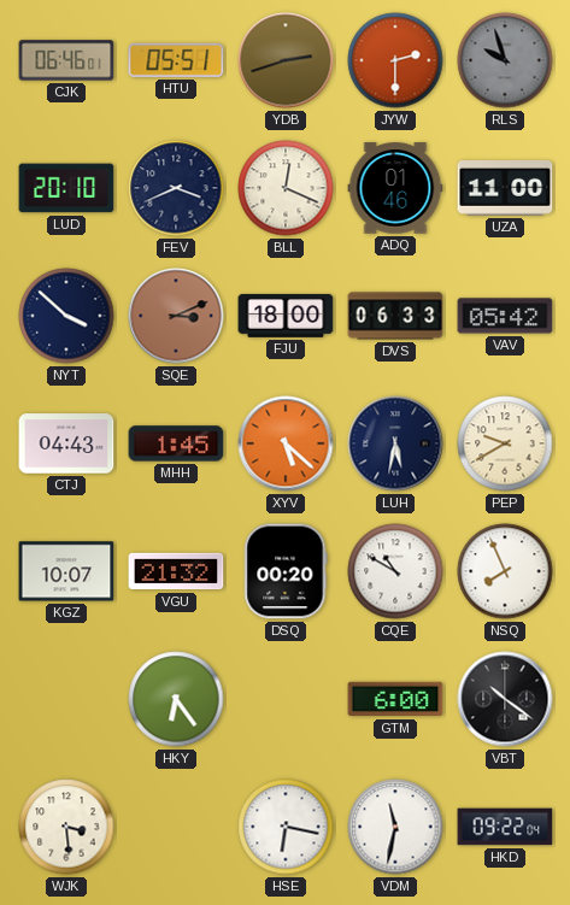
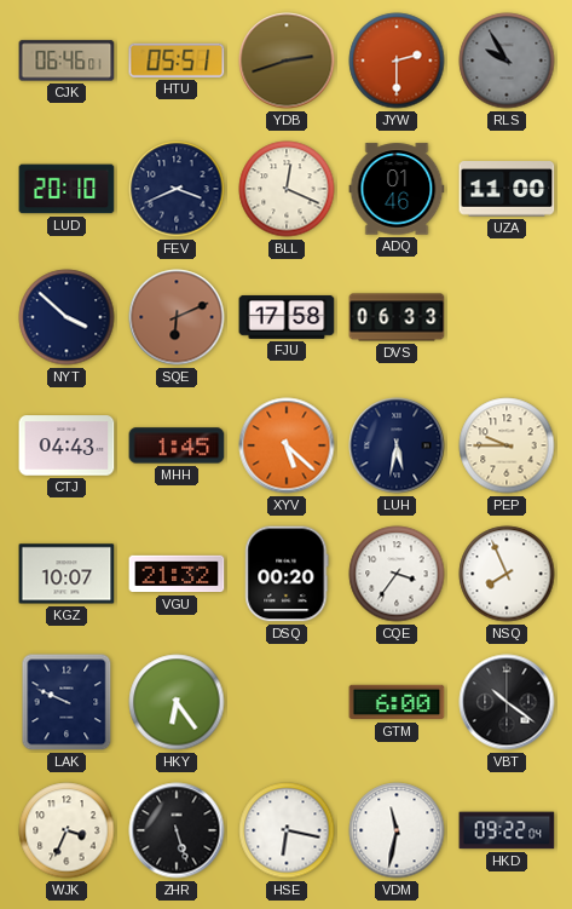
RLS: 9:57 -> 9:55
SQE: 3:11 -> 6:11
FJU: 18:00 -> 17:58
VAV: 05:42 -> none
PEP: 9:40 -> 9:45
CQE: 10:50 -> 3:36
LAK: none -> 9:49
WJK: 3:29 -> 3:34
ZHR: none -> 5:27
